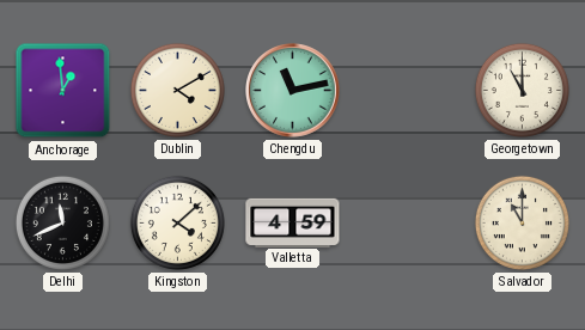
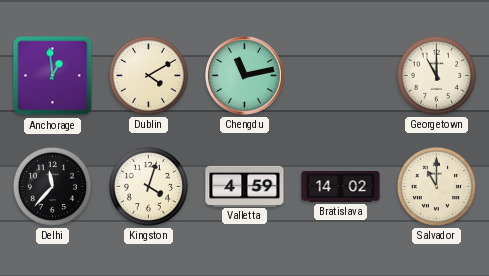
Delhi: 11:41 -> 11:37
Kingston: 4:08 -> 4:03
Bratislava: none -> 14:02
